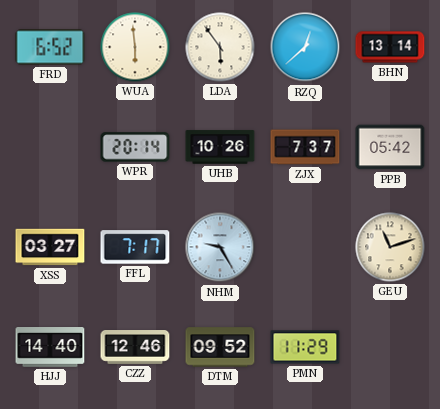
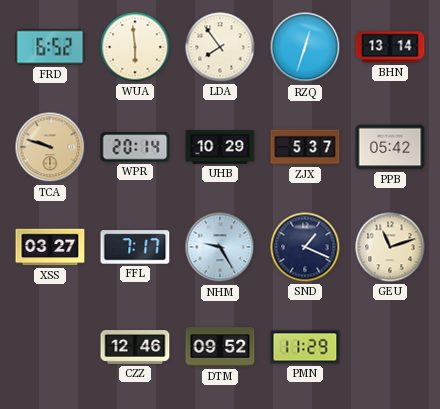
LDA: 5:54 -> 7:54
RZQ: 12:38 -> 12:33
TCA: none -> 9:48
UHB: 10:26 -> 10:29
ZJX: 7:37 -> 5:37
SND: none -> 1:19
HJJ: 14:40 -> none
